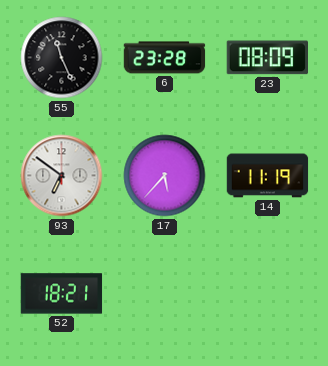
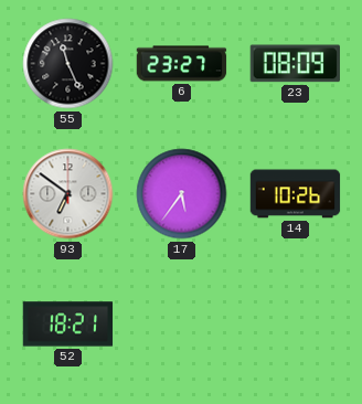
6: 23:28 -> 23:27
17: 5:37 -> 5:36
14: 11:19 -> 10:26
